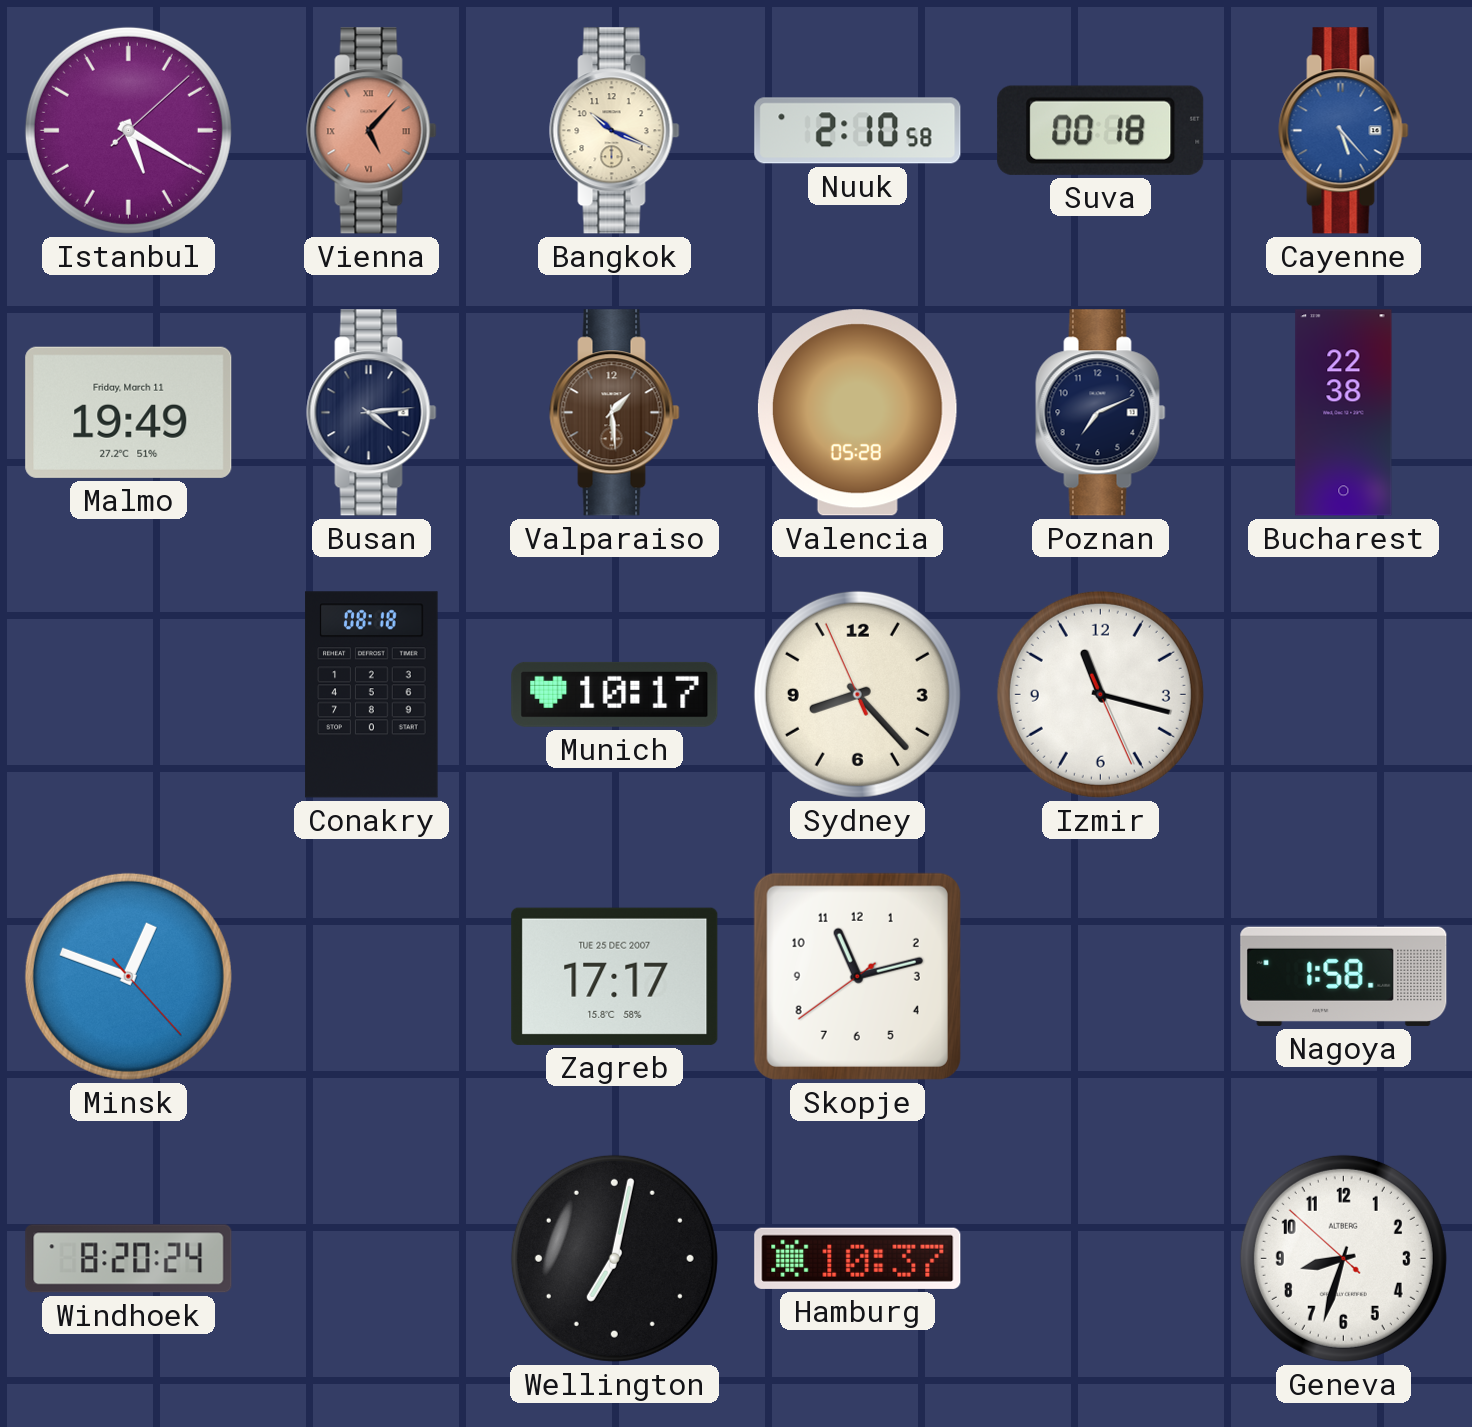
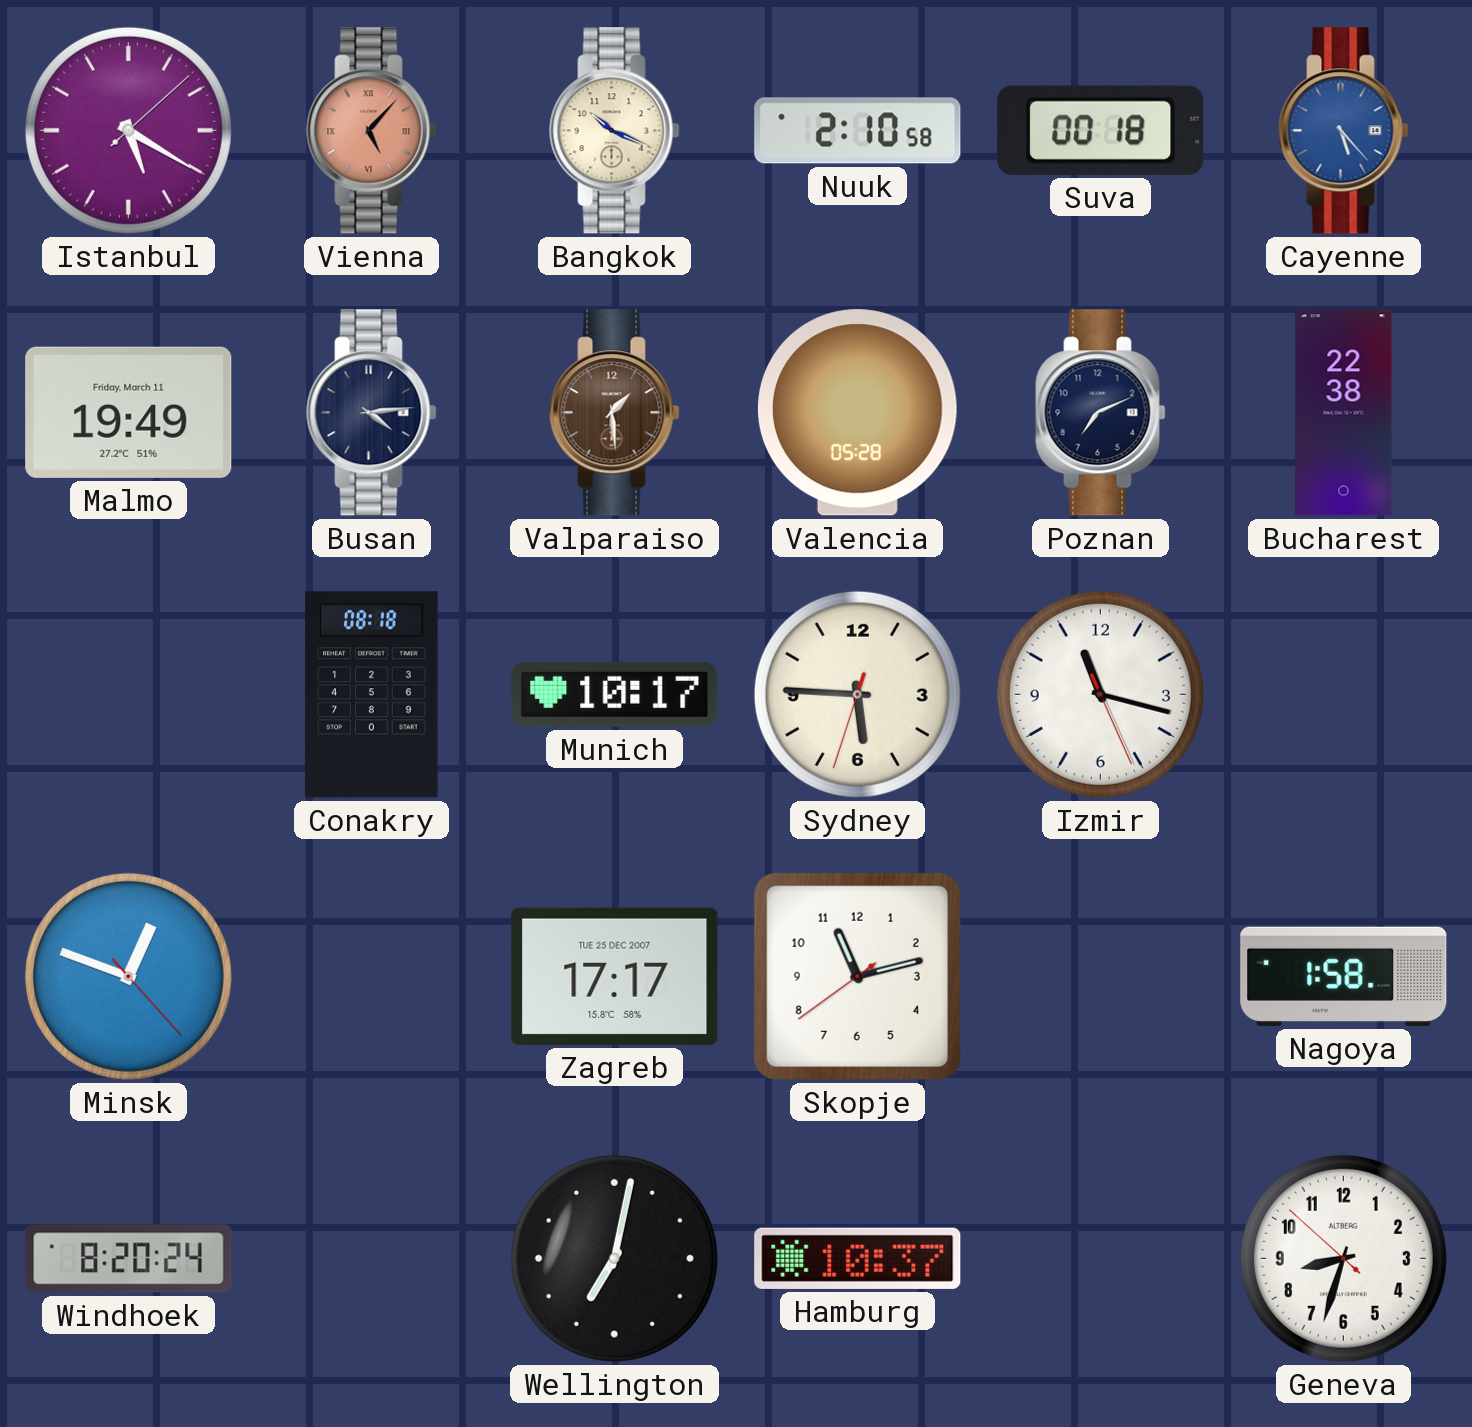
Sydney: 8:22 -> 5:45
